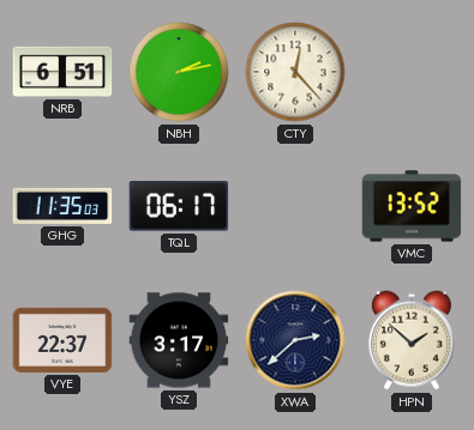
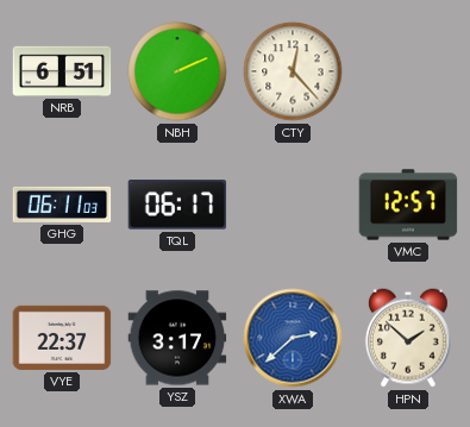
NBH: 2:13 -> 2:11
GHG: 11:35 -> 06:11
VMC: 13:52 -> 12:57
XWA dial: navy -> blue
